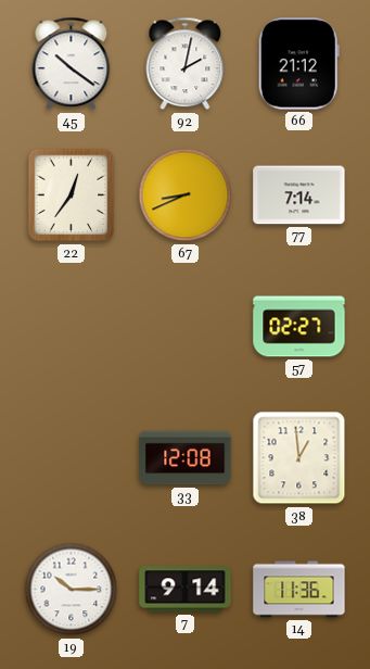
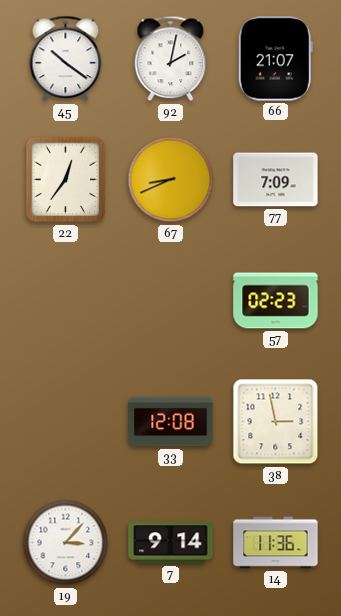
66: 21:12 -> 21:07
77: 7:14 -> 7:09
57: 02:27 -> 02:23
38: 12:59 -> 2:58
19: 10:15 -> 3:07
